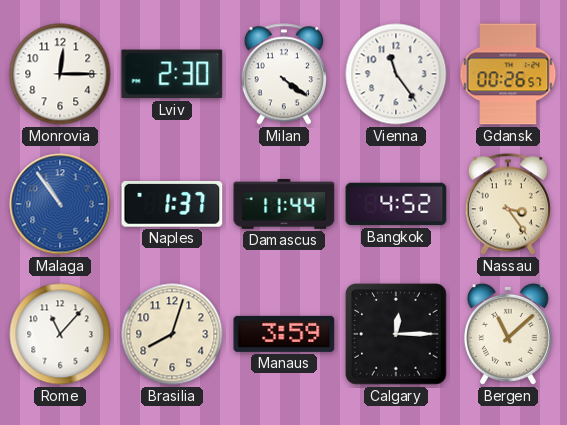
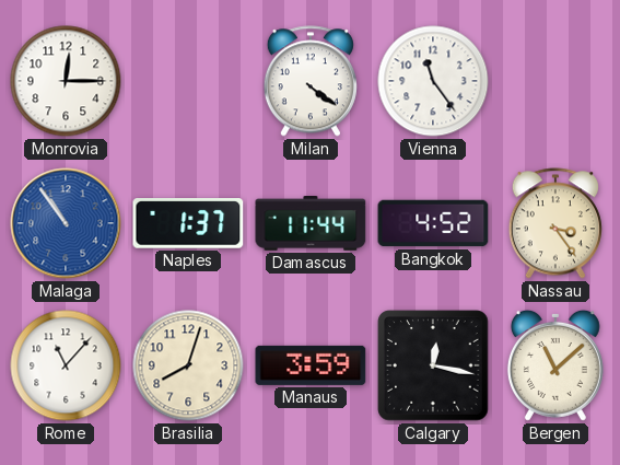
Lviv: 2:30 -> none
Gdansk: 00:26 -> none
Calgary: 12:15 -> 12:17
